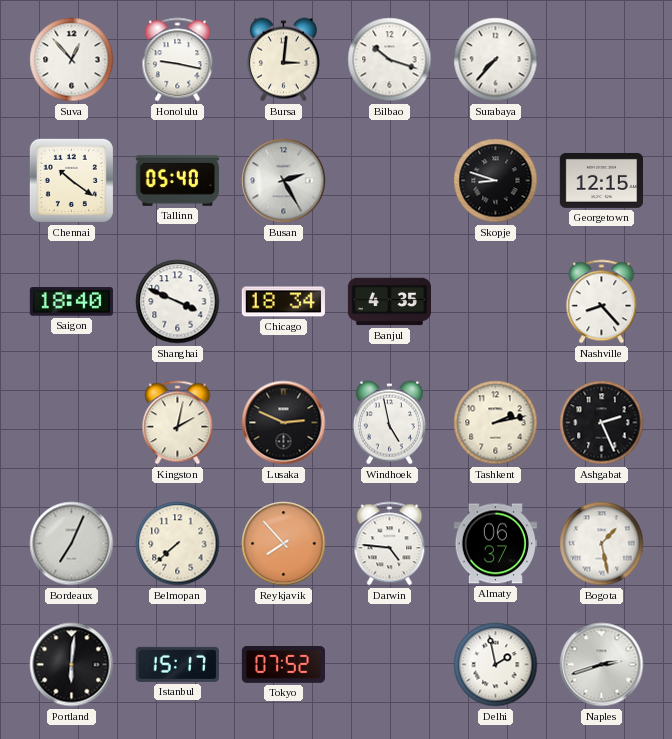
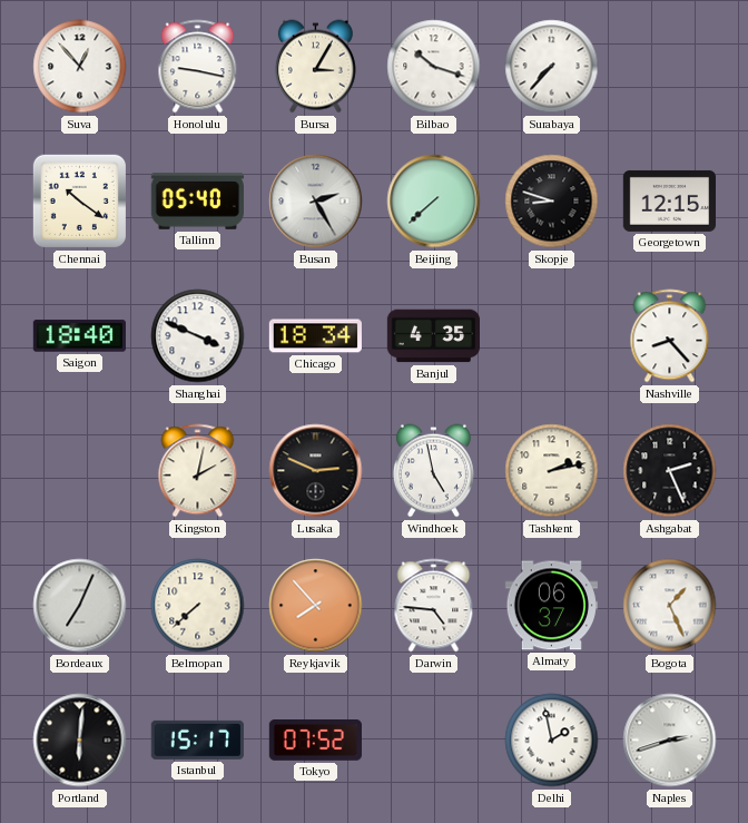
Bursa: 3:01 -> 3:05
Beijing: none -> 7:38
Bogota: 1:28 -> 1:26
